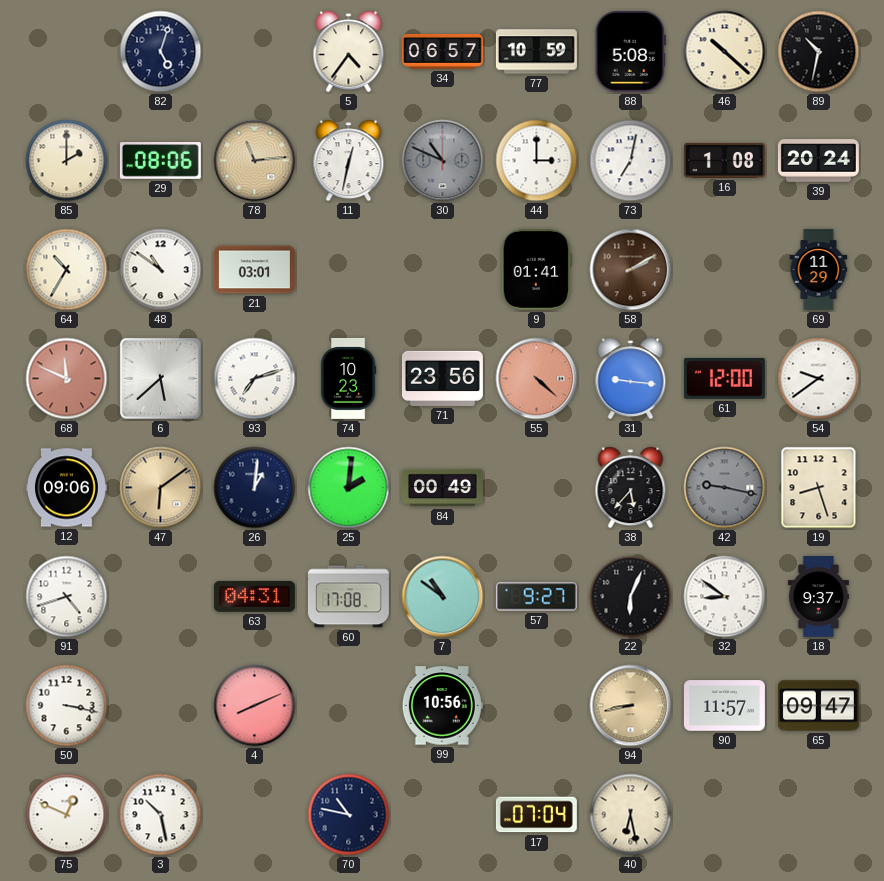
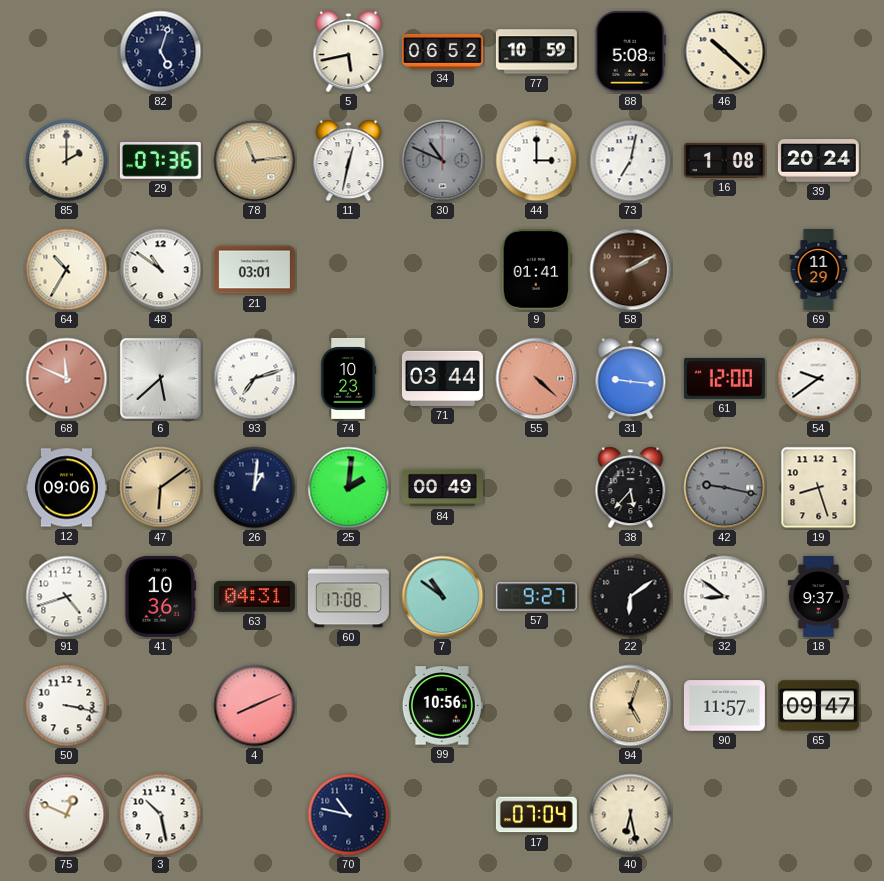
5: 4:36 -> 5:43
34: 06:57 -> 06:52
89: 10:32 -> none
29: 08:06 -> 07:36
71: 23:56 -> 03:44
41: none -> 10:36
22: 6:04 -> 6:09
94: 8:43 -> 5:03
